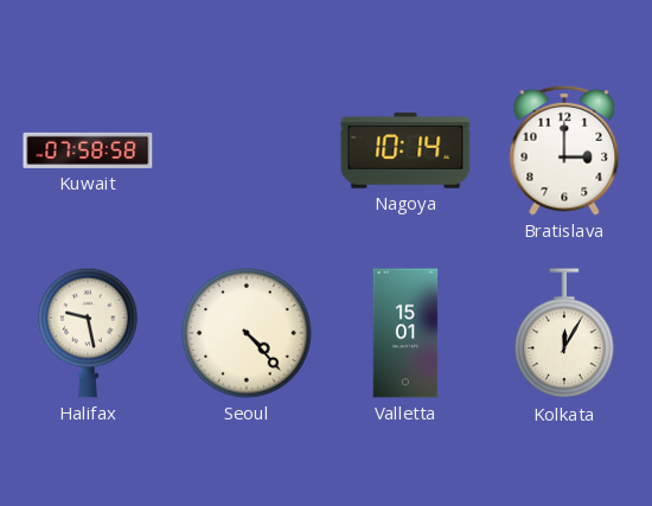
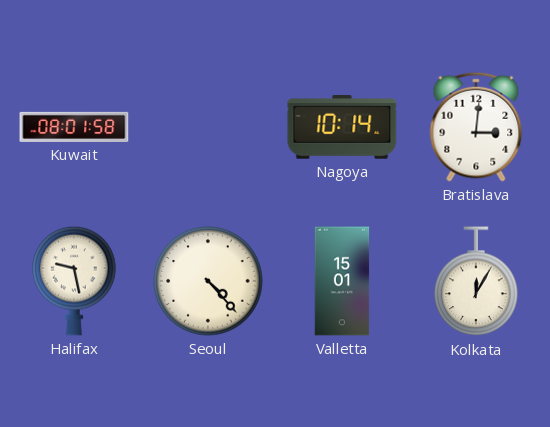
Kuwait: 07:58 -> 08:01
Bratislava: 3:00 -> 3:01
